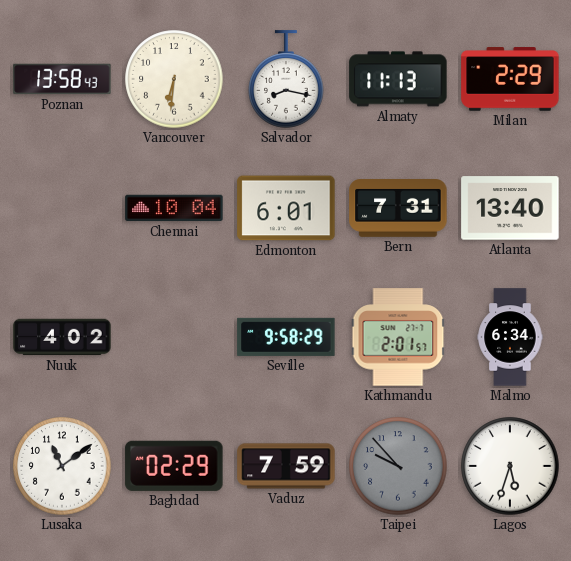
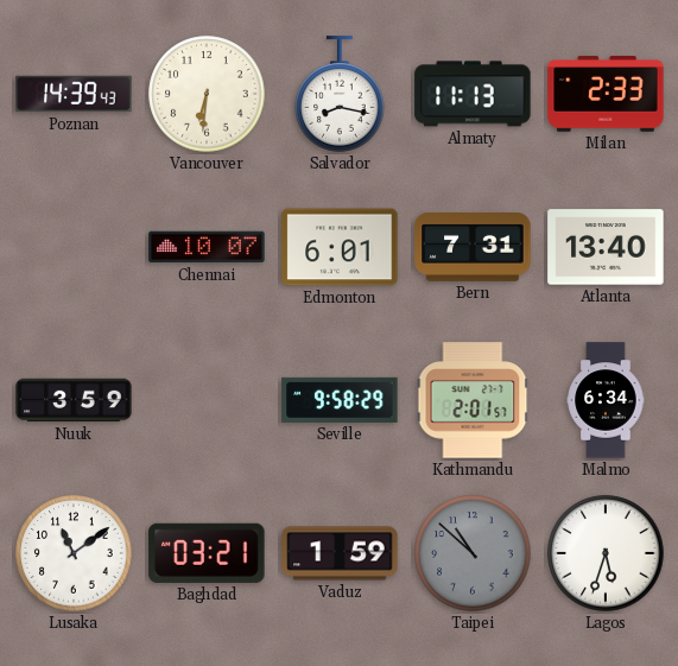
Poznan: 13:58 -> 14:39
Milan: 2:29 -> 2:33
Chennai: 10:04 -> 10:07
Nuuk: 4:02 -> 3:59
Baghdad: 02:29 -> 03:21
Vaduz: 7:59 -> 1:59
Taipei: 9:53 -> 10:52
